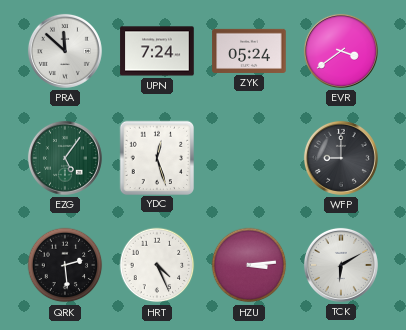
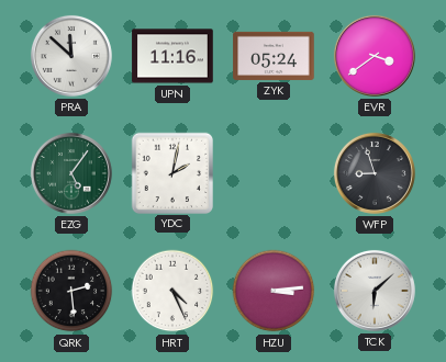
UPN: 7:24 -> 11:16
YDC: 12:27 -> 2:02
WFP: 9:00 -> 8:57
TCK: 6:10 -> 6:08
